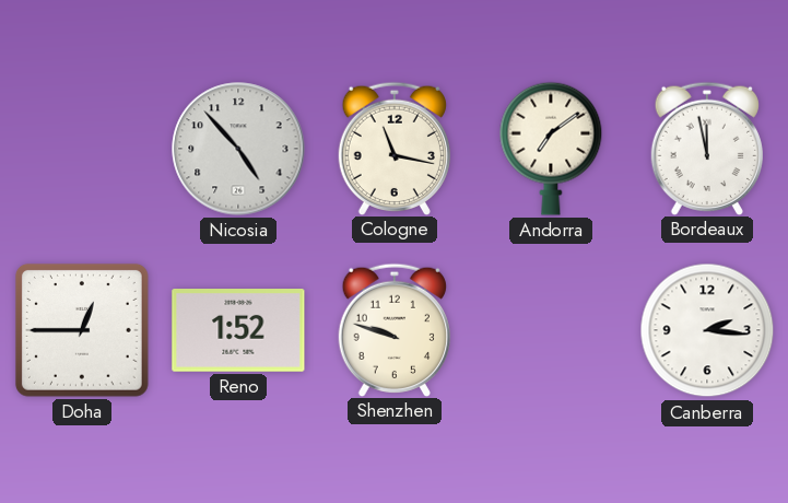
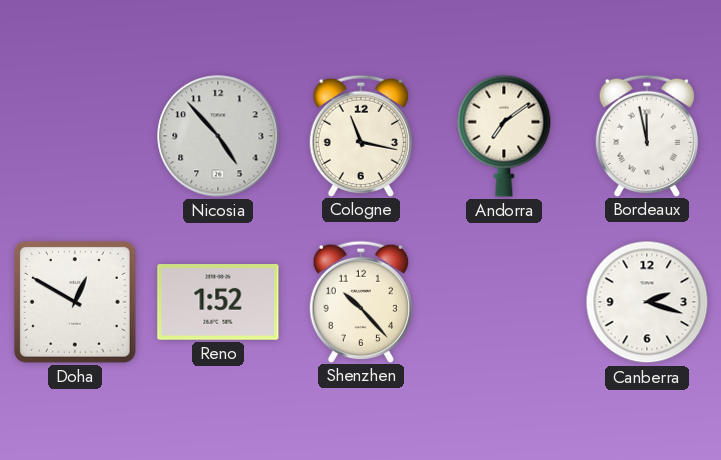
Doha: 12:45 -> 12:50
Shenzhen: 9:48 -> 10:23
Canberra: 2:16 -> 2:18
